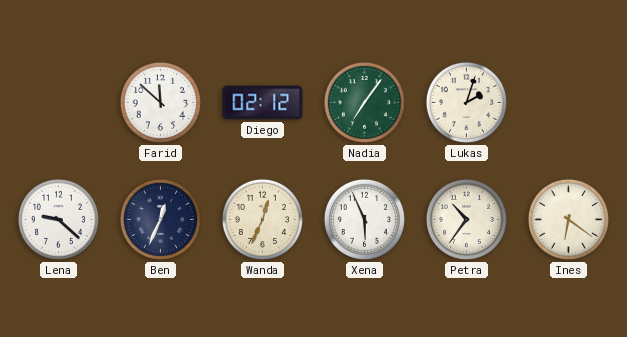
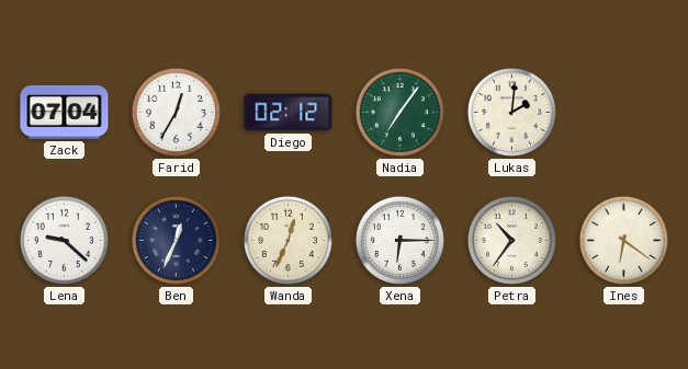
Zack: none -> 07:04
Farid: 11:52 -> 12:35
Lukas: 2:03 -> 2:01
Xena: 5:56 -> 6:15
